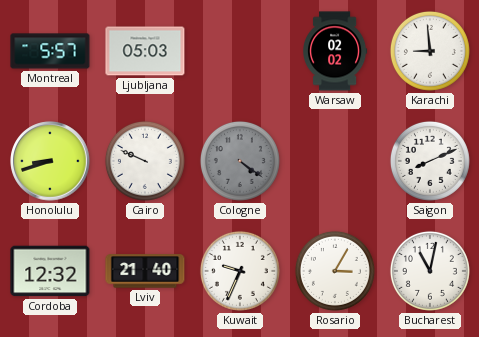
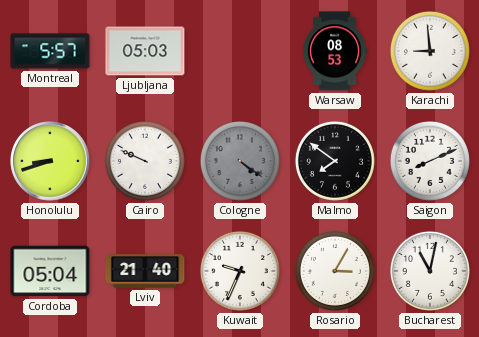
Warsaw: 02:02 -> 08:53
Malmo: none -> 7:51
Cordoba: 12:32 -> 05:04
